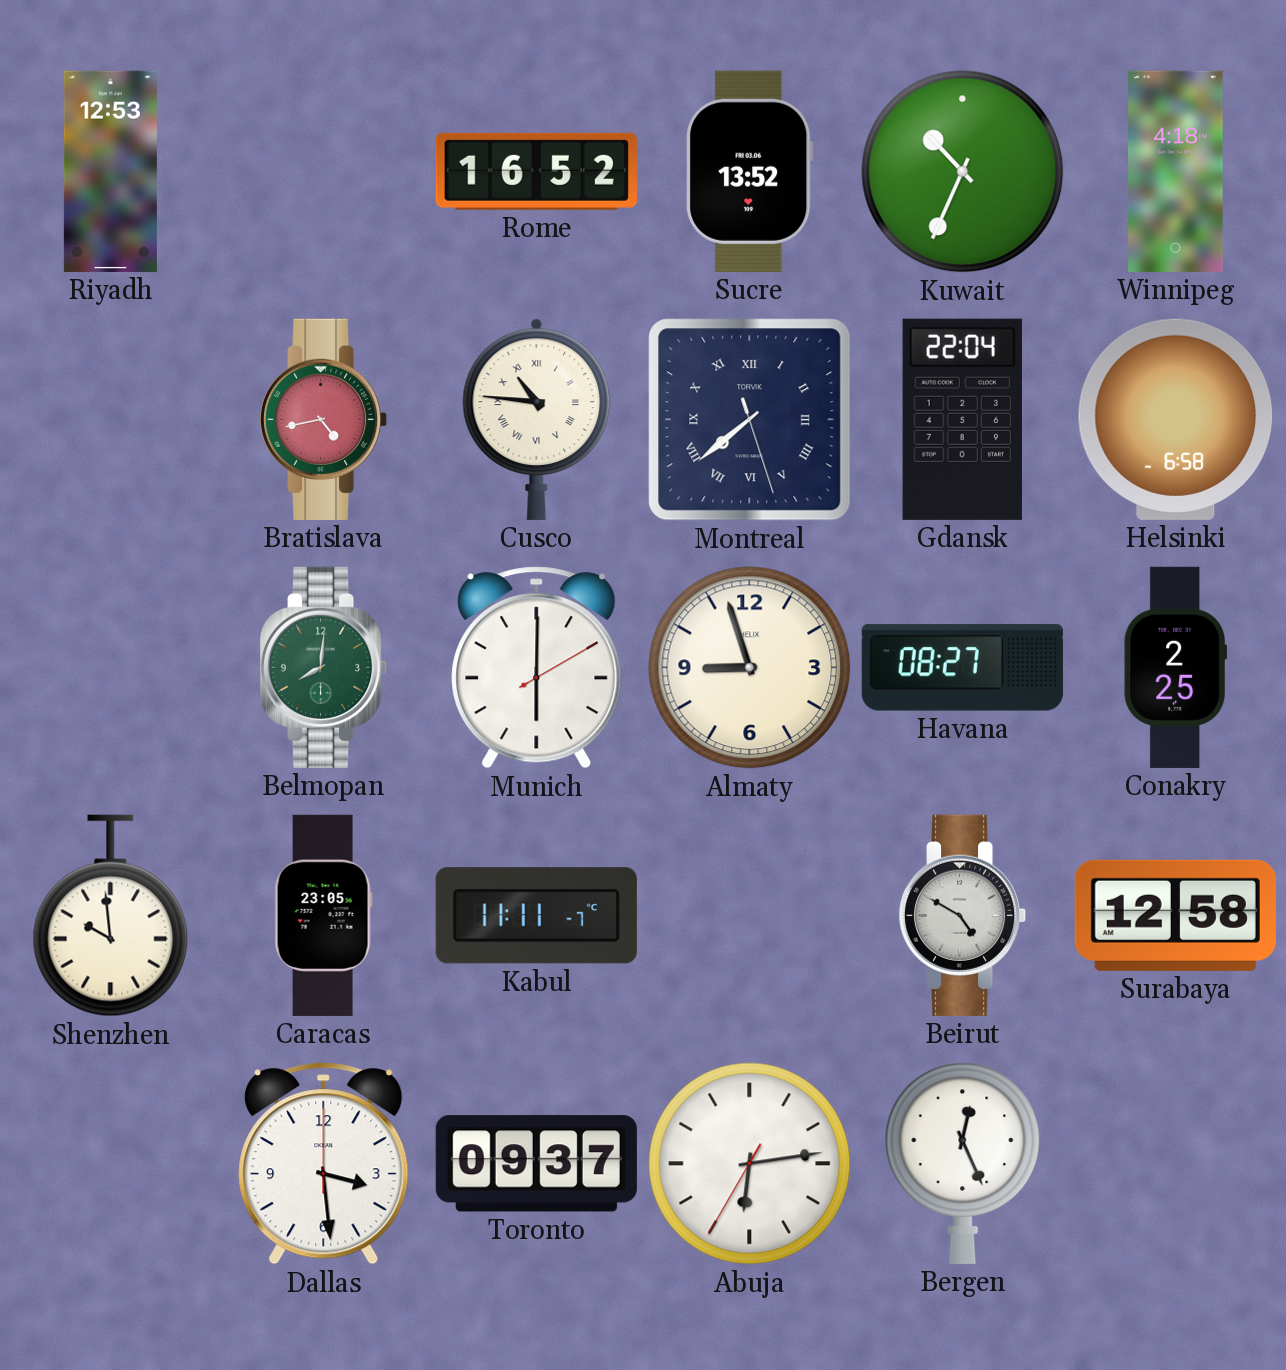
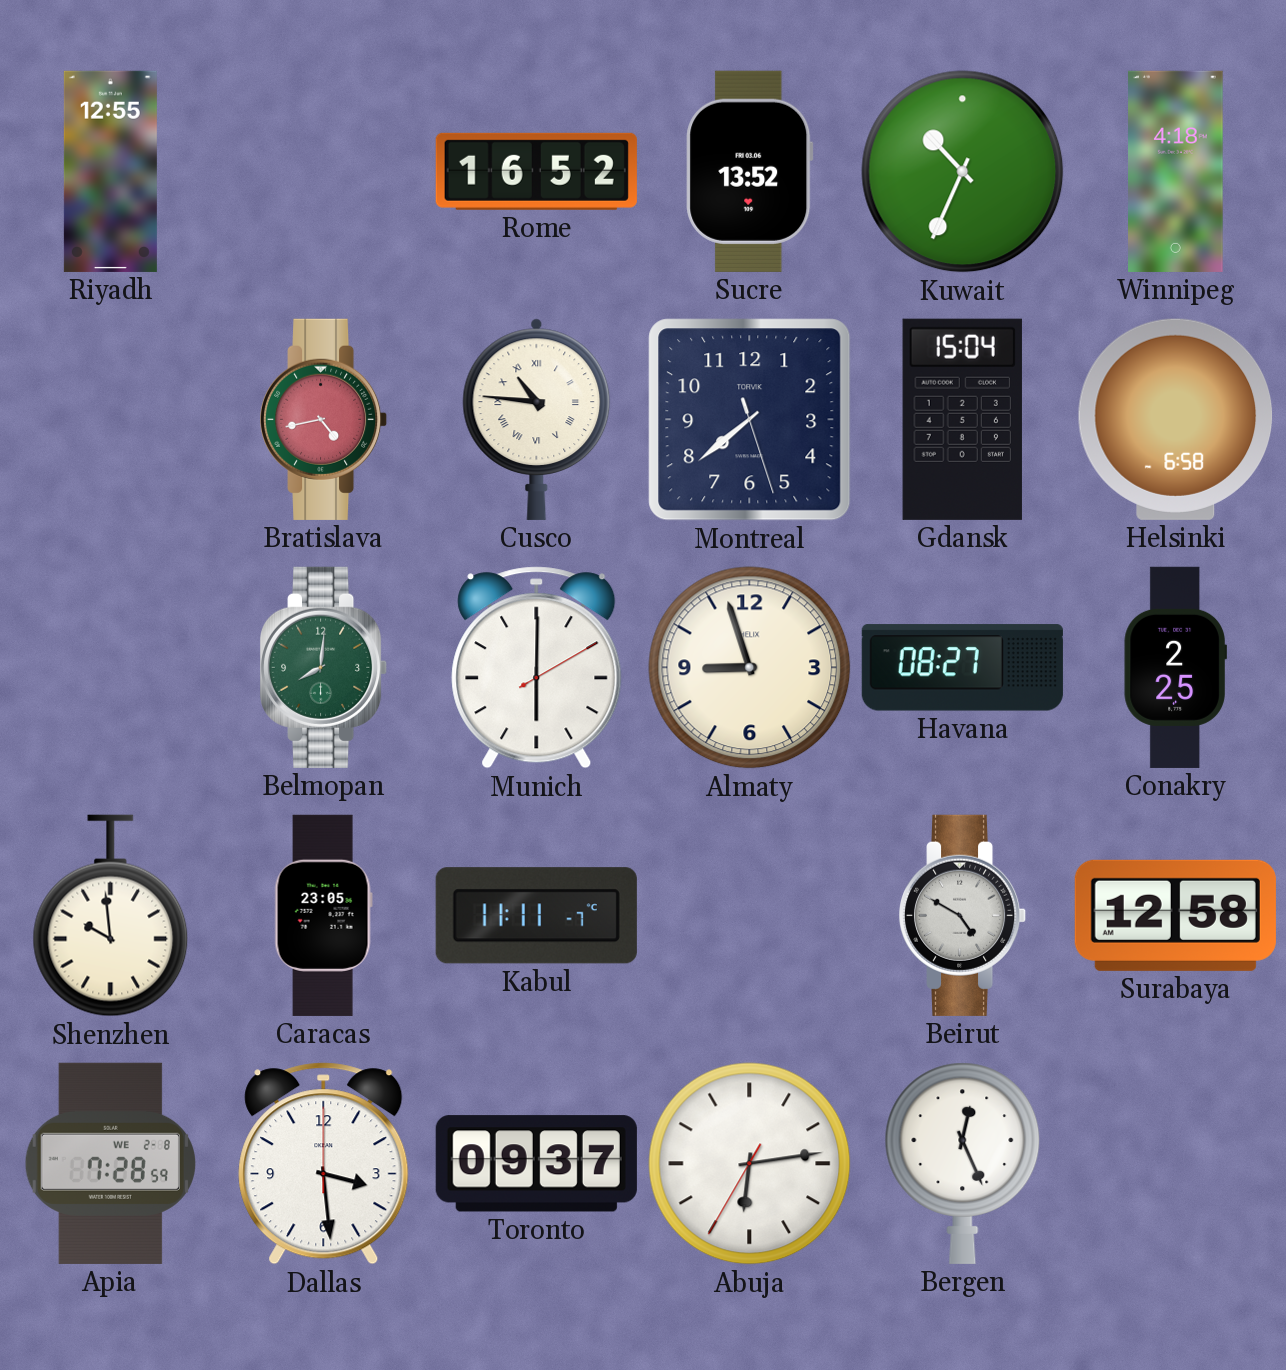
Riyadh: 12:53 -> 12:55
Montreal numerals: Roman -> Arabic
Gdansk: 22:04 -> 15:04
Apia: none -> 7:28
